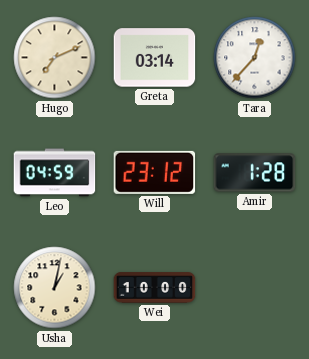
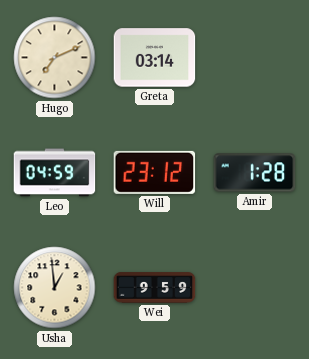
Tara: 12:37 -> none
Usha: 1:02 -> 12:59
Wei: 10:00 -> 9:59
